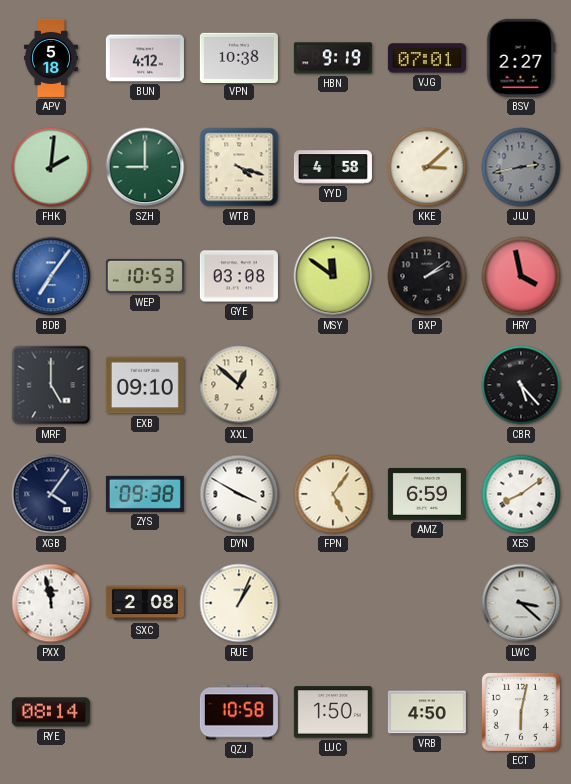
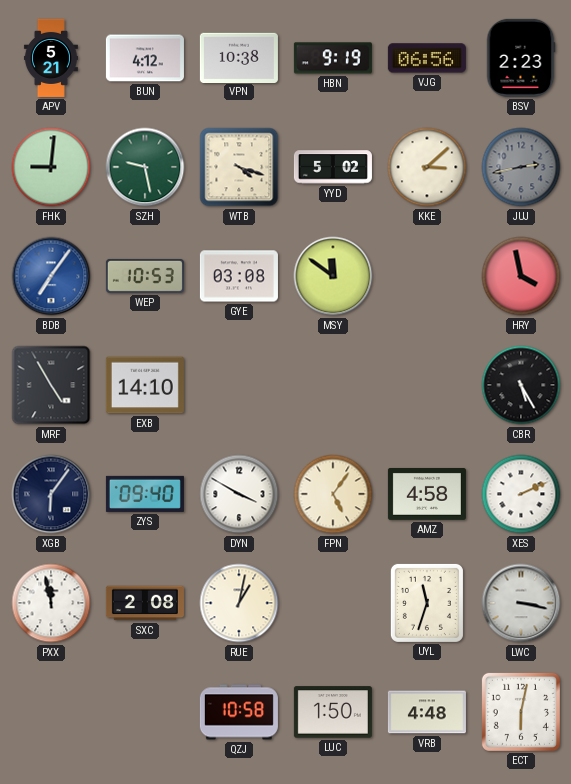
APV: 5:18 -> 5:21
VJG: 07:01 -> 06:56
BSV: 2:27 -> 2:23
FHK: 2:01 -> 9:01
SZH: 9:00 -> 9:28
YYD: 4:58 -> 5:02
BXP: 2:09 -> none
MRF: 5:00 -> 4:55
EXB: 09:10 -> 14:10
XXL: 12:52 -> none
CBR: 5:23 -> 5:25
XGB: 4:06 -> 6:06
ZYS: 09:38 -> 09:40
AMZ: 6:59 -> 4:58
XES: 8:09 -> 2:11
RUE: 1:04 -> 1:02
UYL: none -> 11:33
LWC: 3:22 -> 3:17
RYE: 08:14 -> none
VRB: 4:50 -> 4:48
